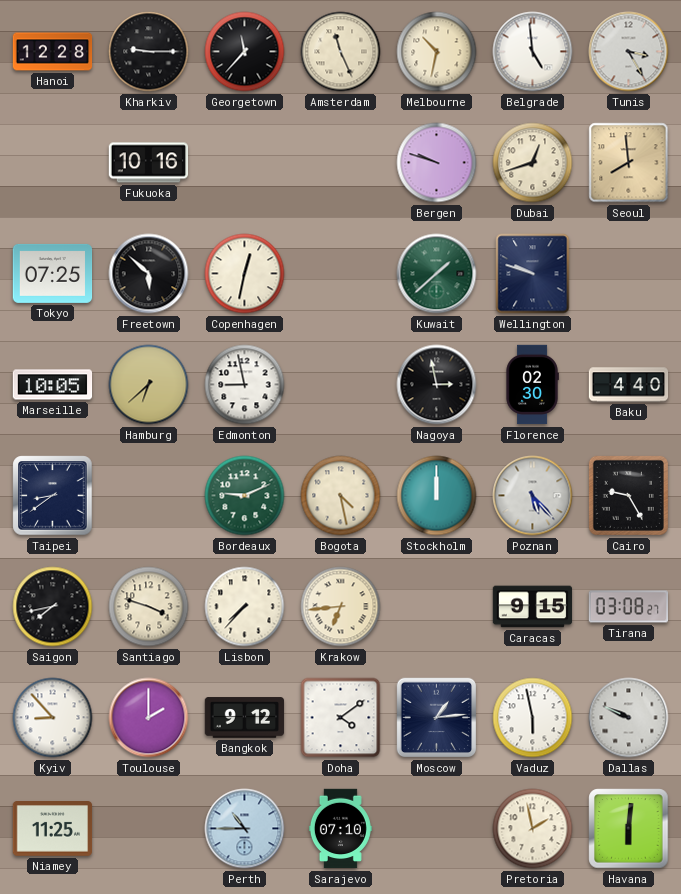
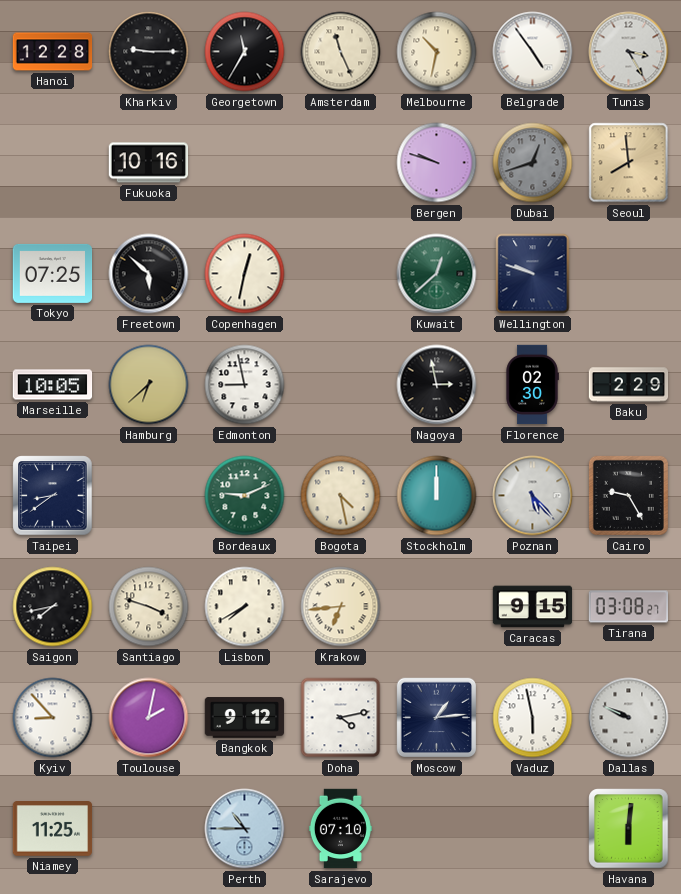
Georgetown: 11:37 -> 11:35
Belgrade: 4:59 -> 4:54
Dubai dial: cream -> grey
Kuwait: 1:38 -> 12:38
Baku: 4:40 -> 2:29
Lisbon: 7:37 -> 7:40
Toulouse: 2:00 -> 2:02
Doha: 4:09 -> 4:13
Pretoria: 1:58 -> none
